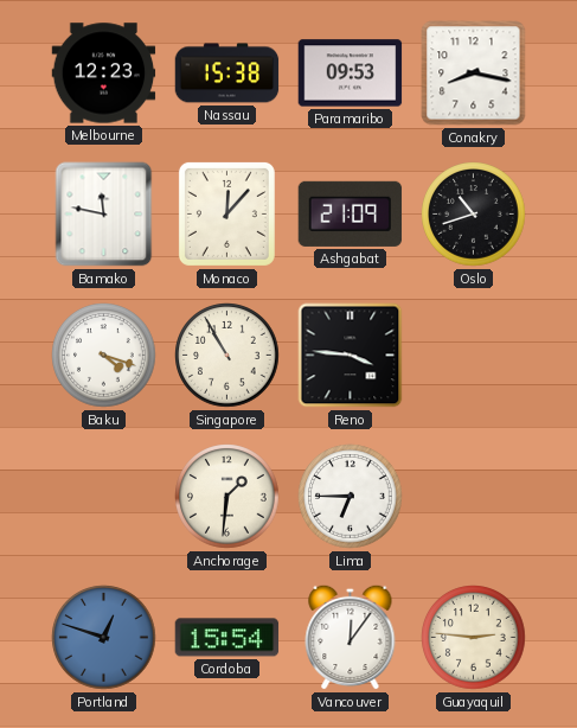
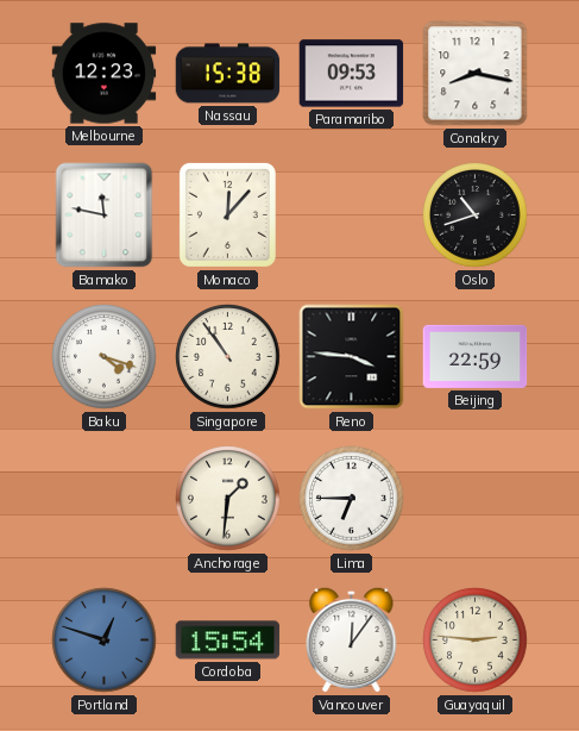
Ashgabat: 21:09 -> none
Singapore: 10:55 -> 10:54
Beijing: none -> 22:59
